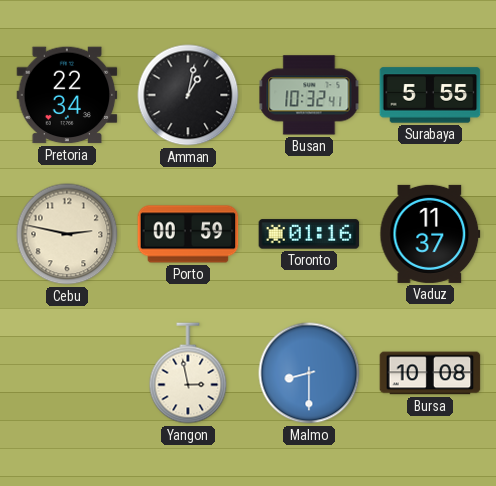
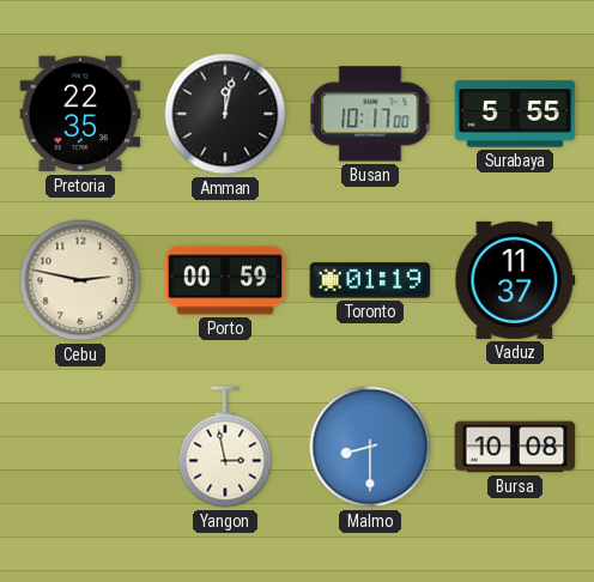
Pretoria: 22:34 -> 22:35
Amman: 1:02 -> 12:02
Busan: 10:32 -> 10:17
Toronto: 01:16 -> 01:19
